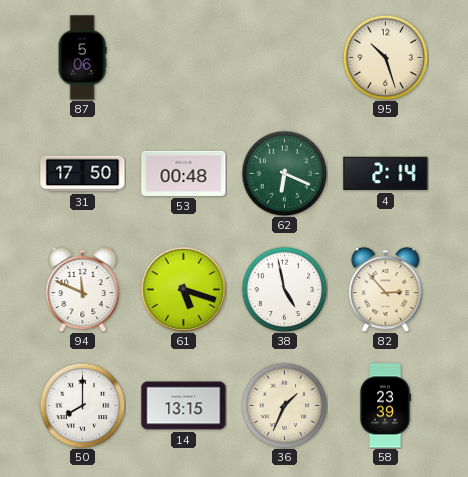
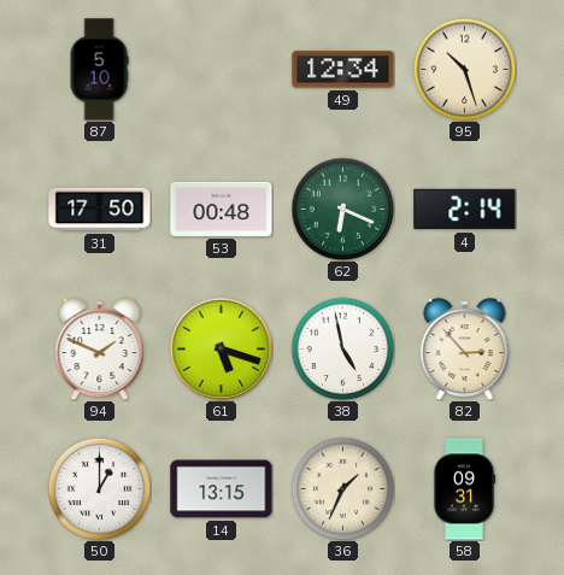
87: 5:06 -> 5:10
49: none -> 12:34
94: 11:49 -> 1:49
50: 8:00 -> 1:00
58: 23:39 -> 09:31
